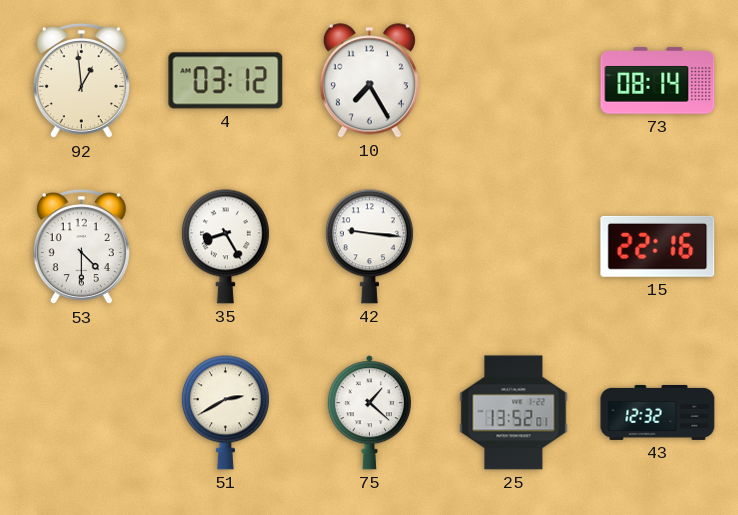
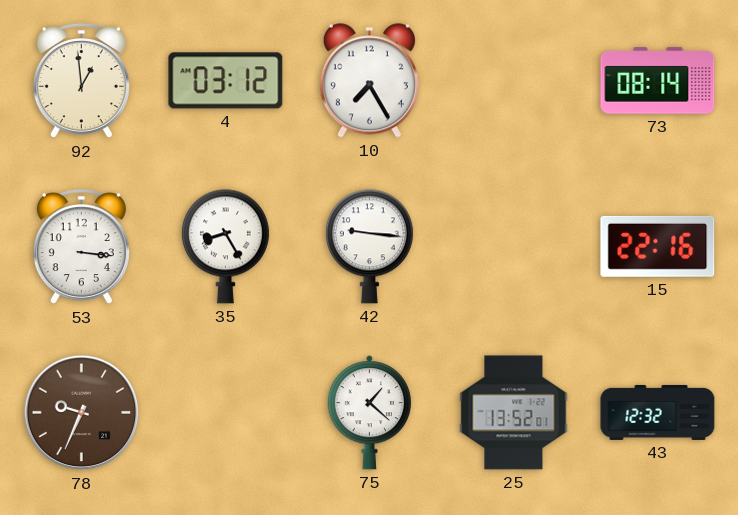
53: 4:30 -> 3:16
78: none -> 9:34
51: 2:40 -> none
